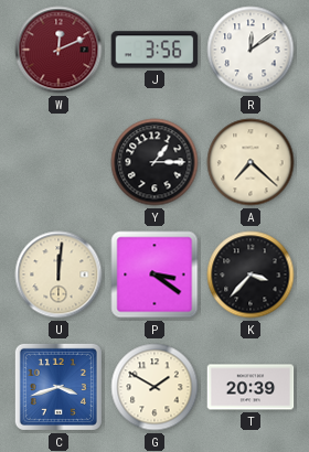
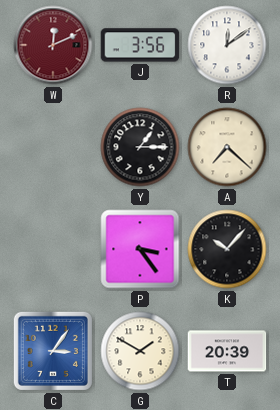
U: 12:01 -> none
P: 3:21 -> 3:24
K: 3:37 -> 10:07
C: 3:42 -> 3:06
